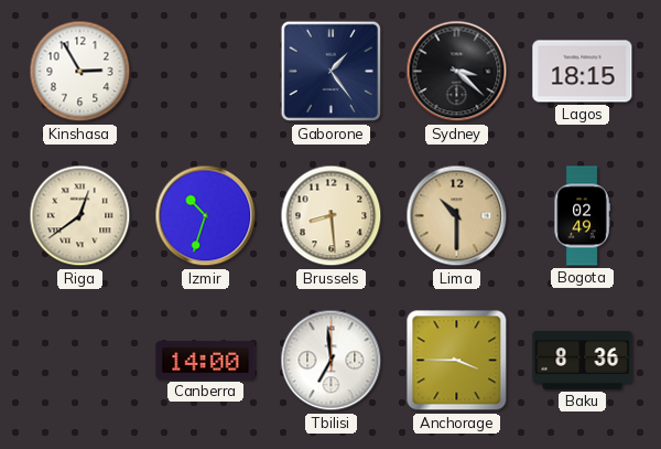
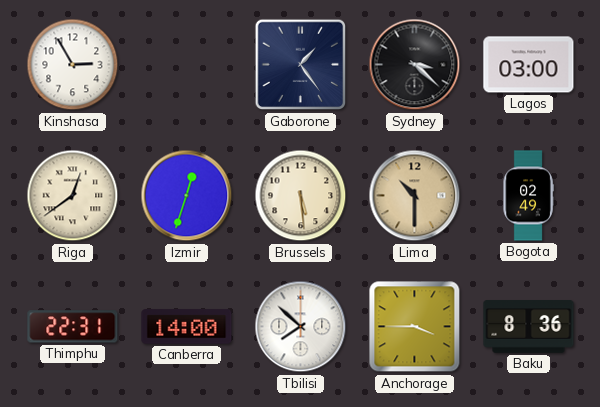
Lagos: 18:15 -> 03:00
Izmir: 10:33 -> 12:33
Brussels: 8:29 -> 5:29
Thimphu: none -> 22:31
Tbilisi: 6:59 -> 7:52
